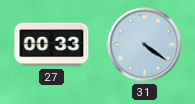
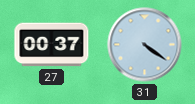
27: 00:33 -> 00:37
